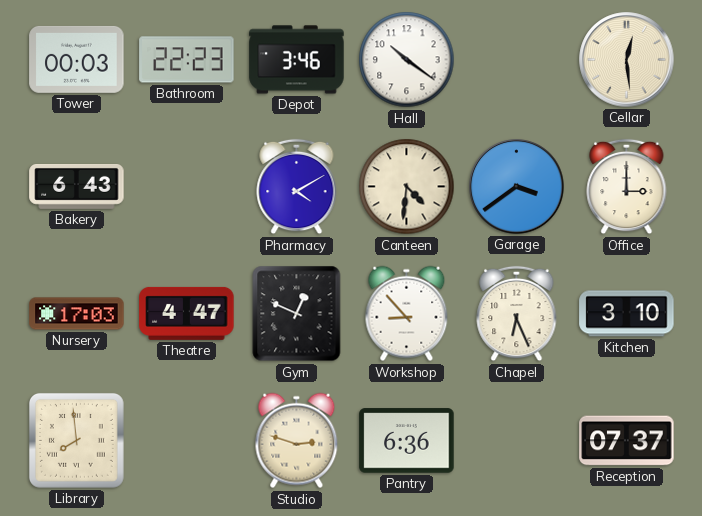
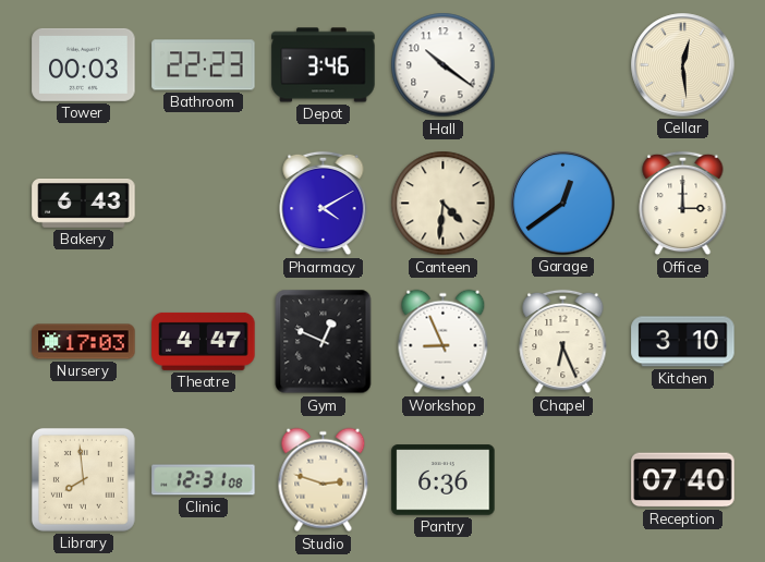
Garage: 3:39 -> 12:39
Workshop: 8:53 -> 8:56
Clinic: none -> 12:31
Reception: 07:37 -> 07:40
